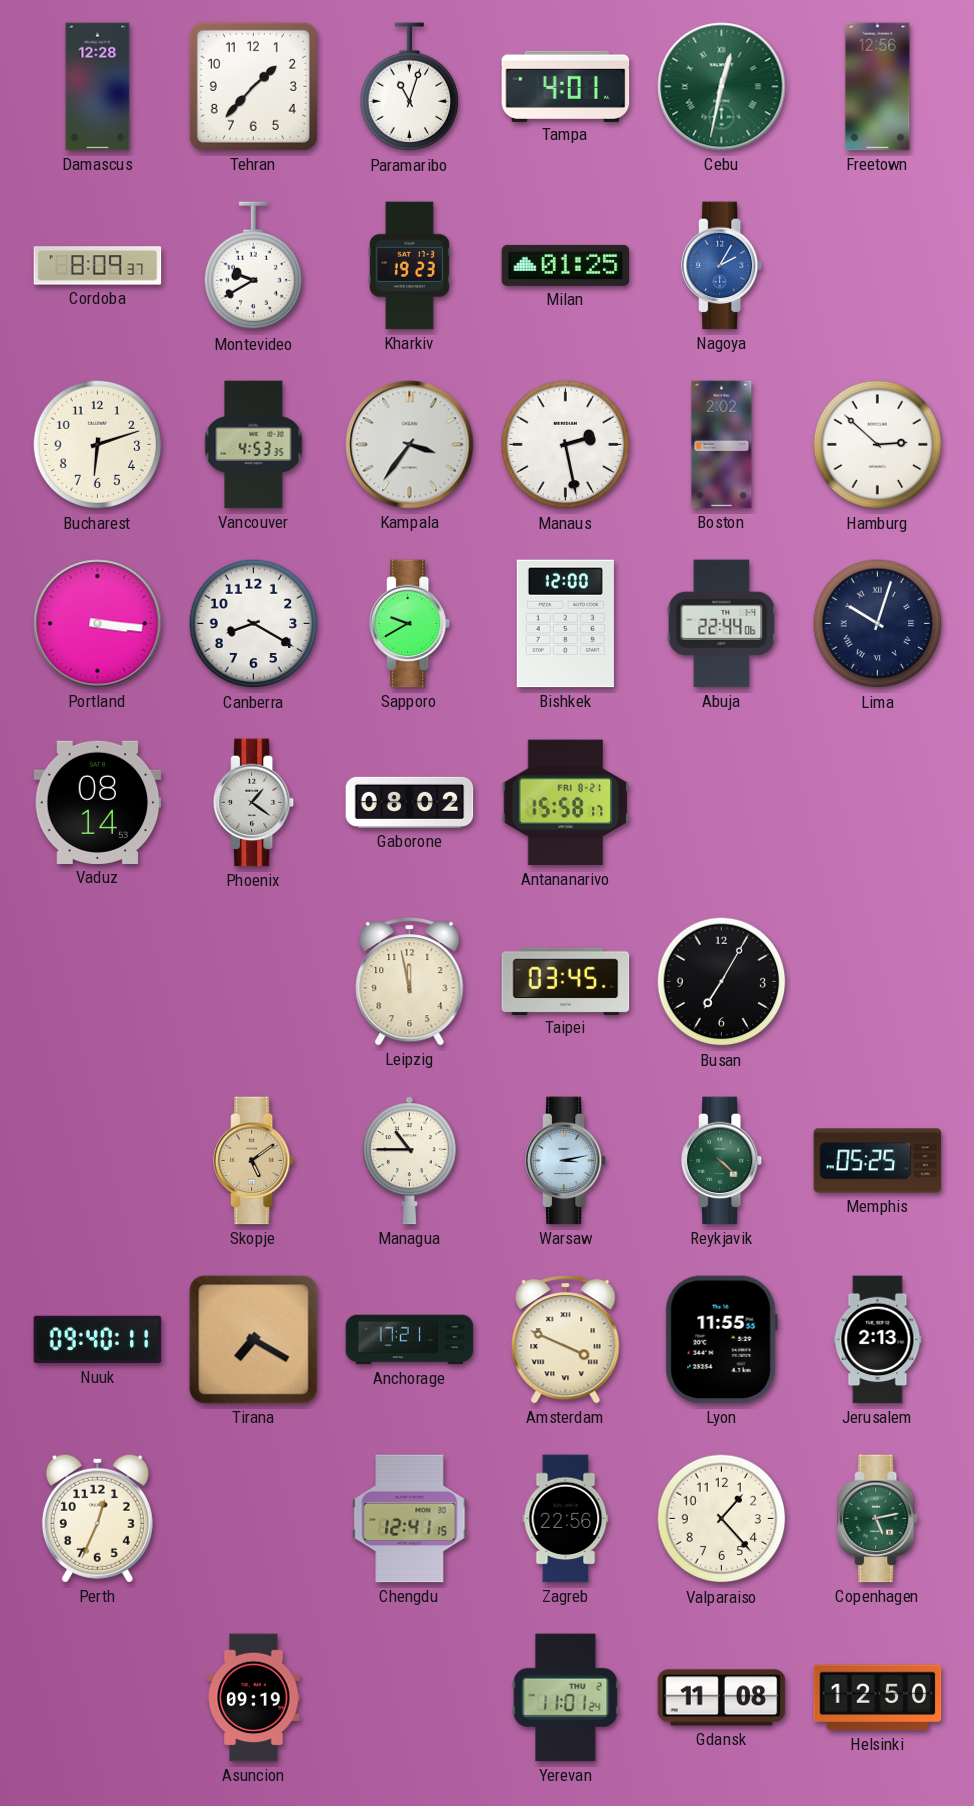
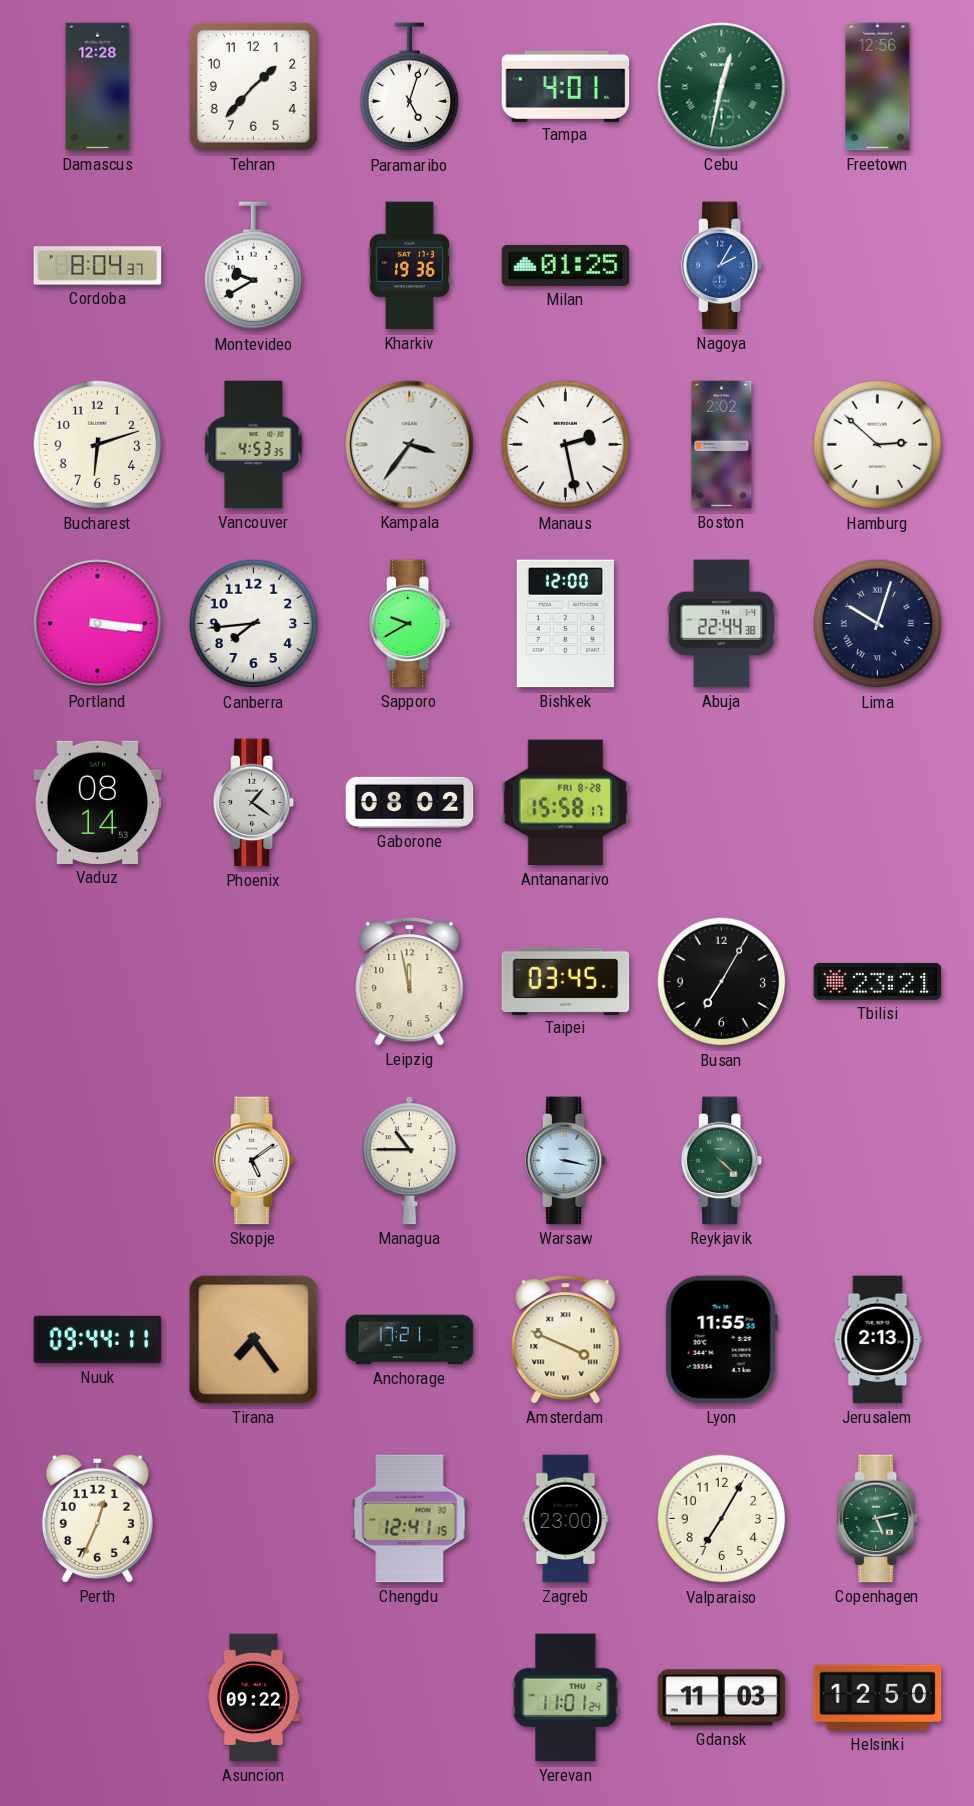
Paramaribo: 11:03 -> 5:03
Cordoba: 8:09 -> 8:04
Kharkiv: 19:23 -> 19:36
Canberra: 8:20 -> 7:44
Abuja: 22:44:06 -> 22:44:38
Antananarivo date: FRI 8-21 -> FRI 8-28
Tbilisi: none -> 23:21
Skopje dial: champagne -> white
Warsaw: 3:13 -> 3:17
Memphis: 05:25 -> none
Nuuk: 09:40 -> 09:44
Tirana: 7:20 -> 7:24
Zagreb: 22:56 -> 23:00
Valparaiso: 1:23 -> 7:05
Asuncion: 09:19 -> 09:22
Gdansk: 11:08 -> 11:03
